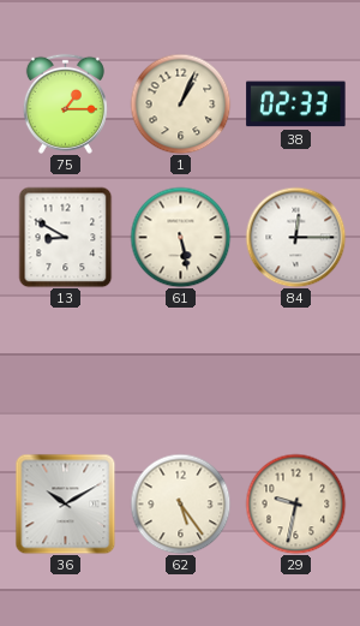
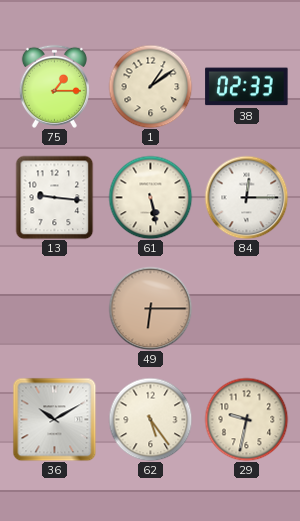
1: 1:04 -> 1:09
13: 8:50 -> 9:16
49: none -> 6:15
